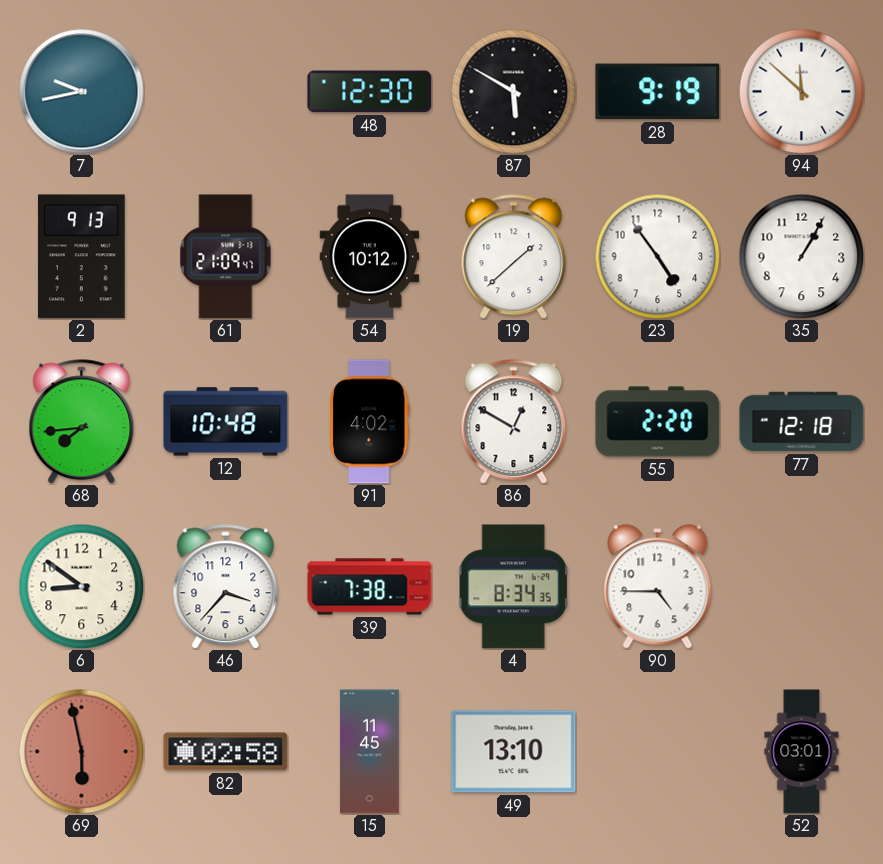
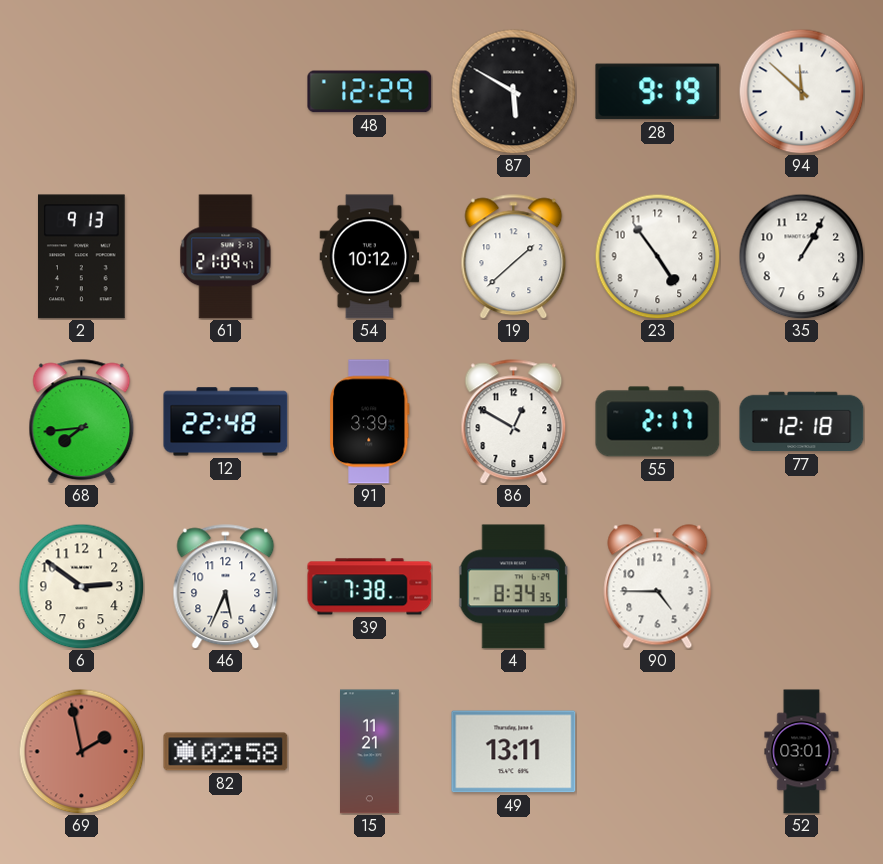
7: 9:43 -> none
48: 12:30 -> 12:29
12: 10:48 -> 22:48
91: 4:02 -> 3:39
55: 2:20 -> 2:17
6: 8:51 -> 2:51
46: 3:37 -> 5:34
69: 5:58 -> 1:58
15: 11:45 -> 11:21
49: 13:10 -> 13:11
